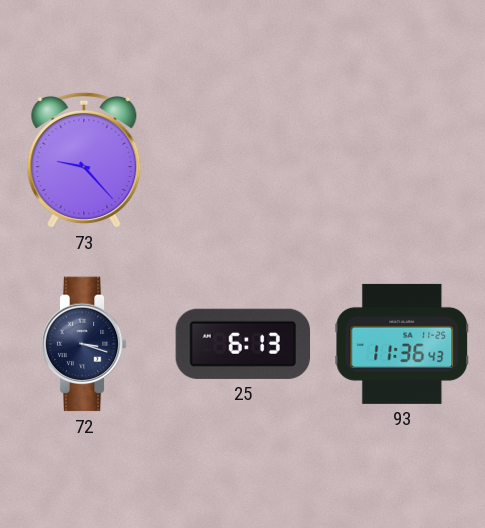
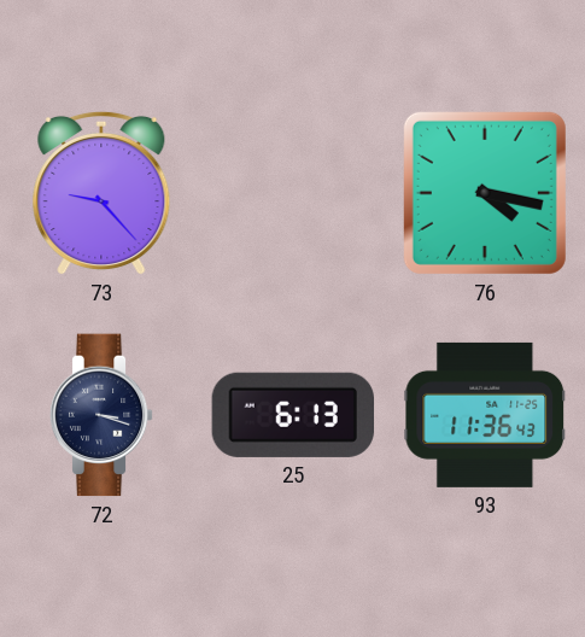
76: none -> 4:17
